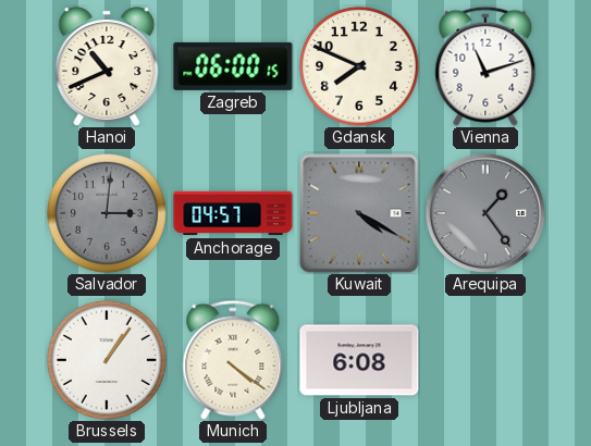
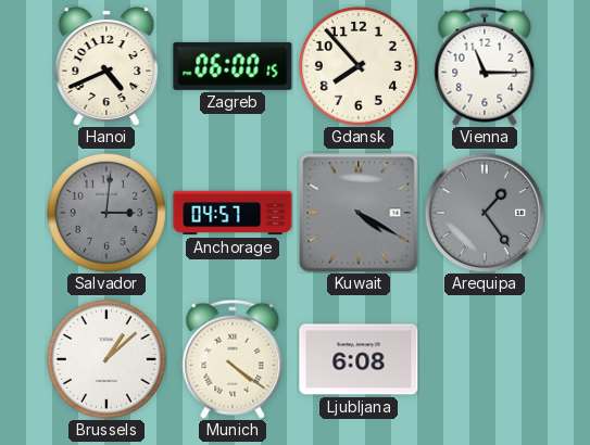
Hanoi: 10:41 -> 4:41
Gdansk: 7:49 -> 7:53
Vienna: 11:12 -> 11:15
Brussels: 1:06 -> 1:08
